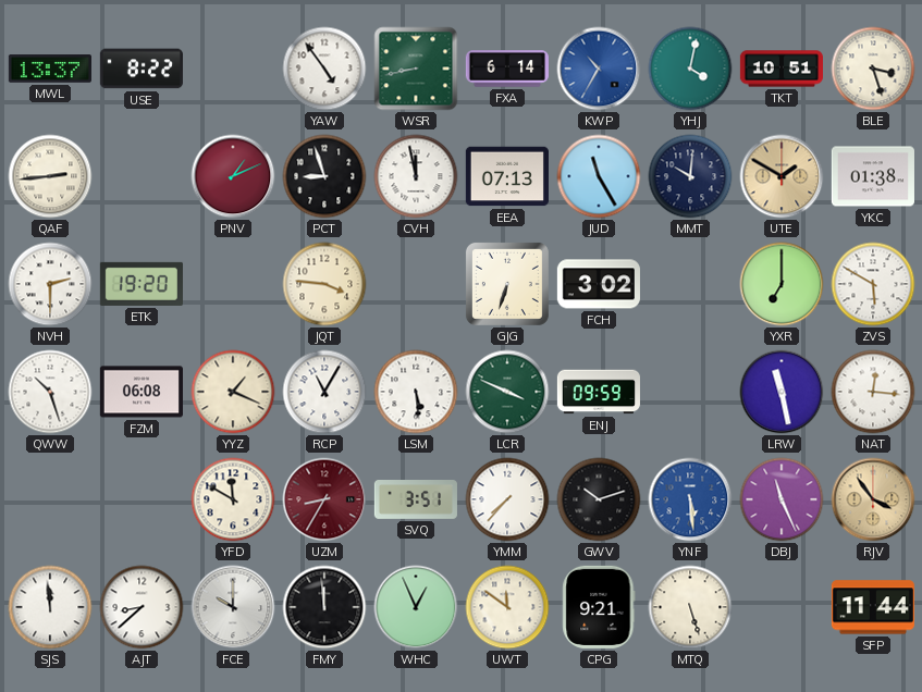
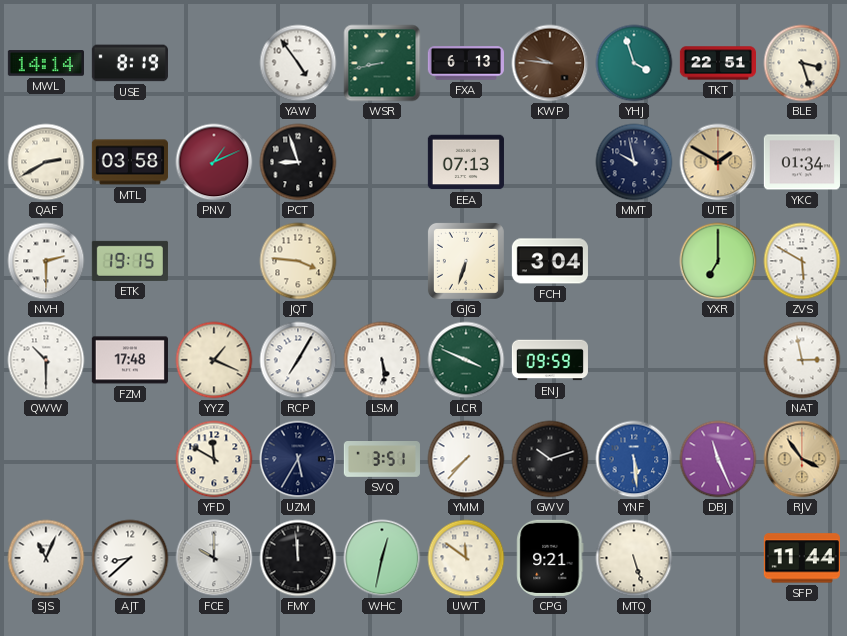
MWL: 13:37 -> 14:14
USE: 8:22 -> 8:19
FXA: 6:14 -> 6:13
KWP: 10:35 -> 9:46
KWP dial: blue -> brown
YHJ: 4:02 -> 3:57
TKT: 10:51 -> 22:51
QAF: 2:44 -> 2:40
MTL: none -> 03:58
CVH: 11:58 -> none
JUD: 11:25 -> none
MMT: 10:01 -> 9:58
YKC: 01:38 -> 01:34
ETK: 19:20 -> 19:15
FCH: 3:02 -> 3:04
QWW: 10:27 -> 10:30
FZM: 06:08 -> 17:48
RCP: 11:05 -> 7:05
LRW: 11:28 -> none
NAT: 12:16 -> 2:58
UZM: 8:35 -> 5:35
UZM dial: burgundy -> navy
SJS: 11:59 -> 11:04
WHC: 12:56 -> 12:32
